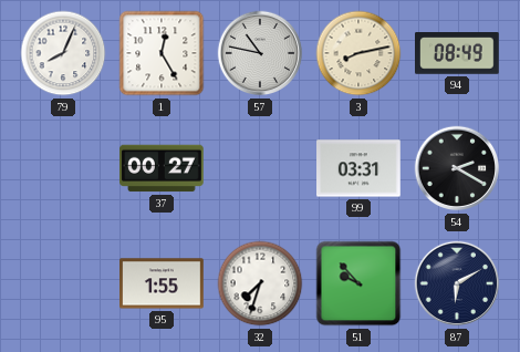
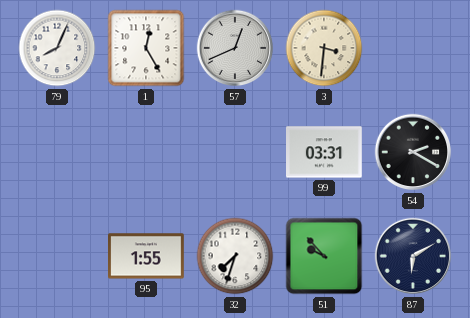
57: 10:47 -> 12:41
3: 8:13 -> 3:31
94: 08:49 -> none
37: 00:27 -> none
